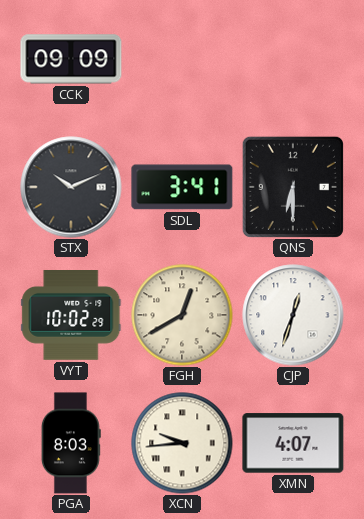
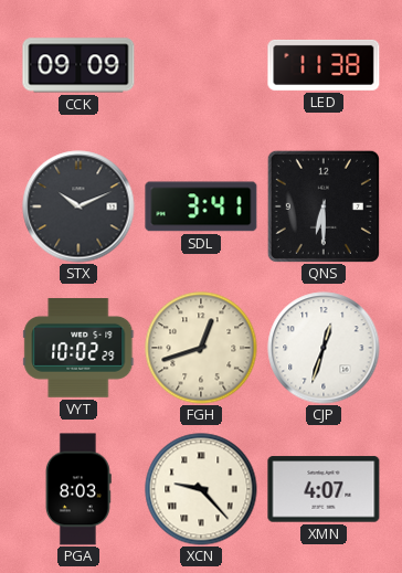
LED: none -> 11:38
FGH: 12:40 -> 12:42
XCN: 9:44 -> 9:23
